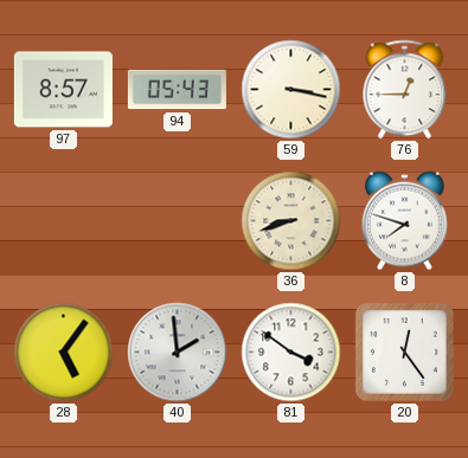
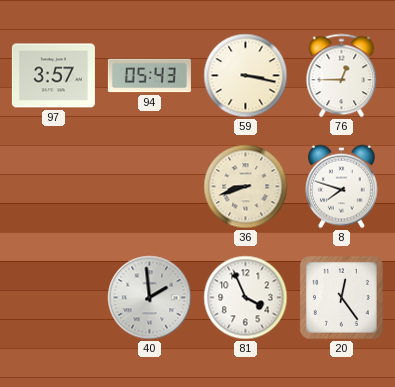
97: 8:57 -> 3:57
28: 5:06 -> none
81: 3:51 -> 3:56
